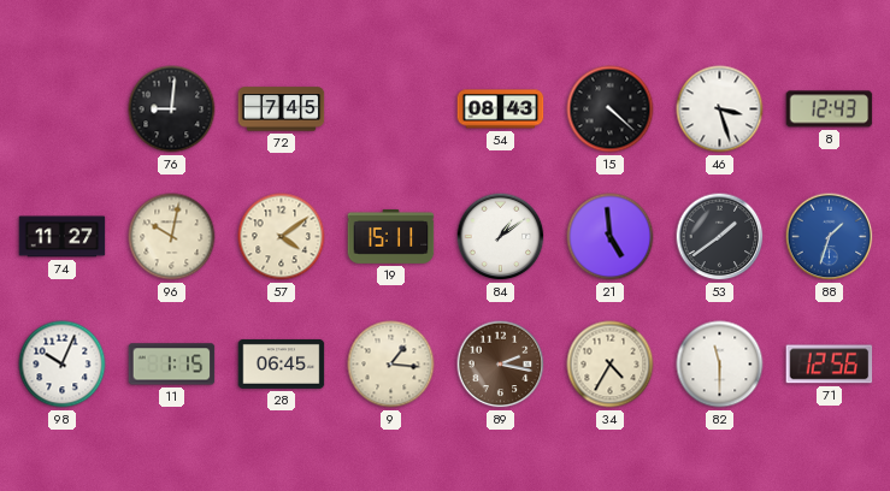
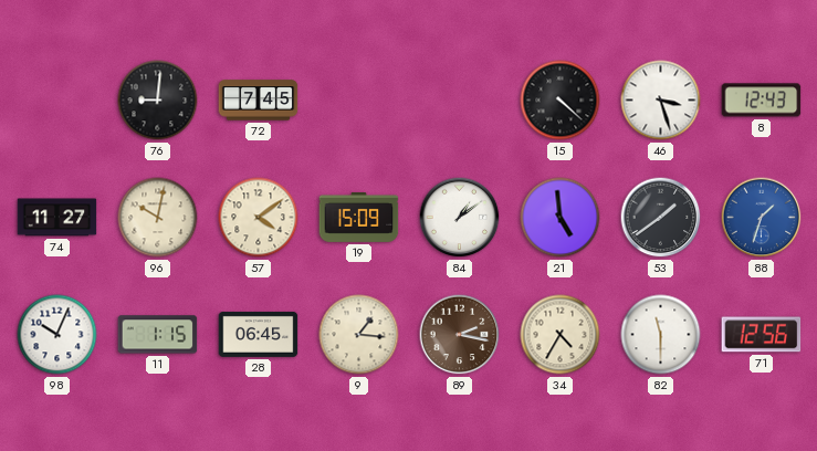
54: 08:43 -> none
19: 15:11 -> 15:09
